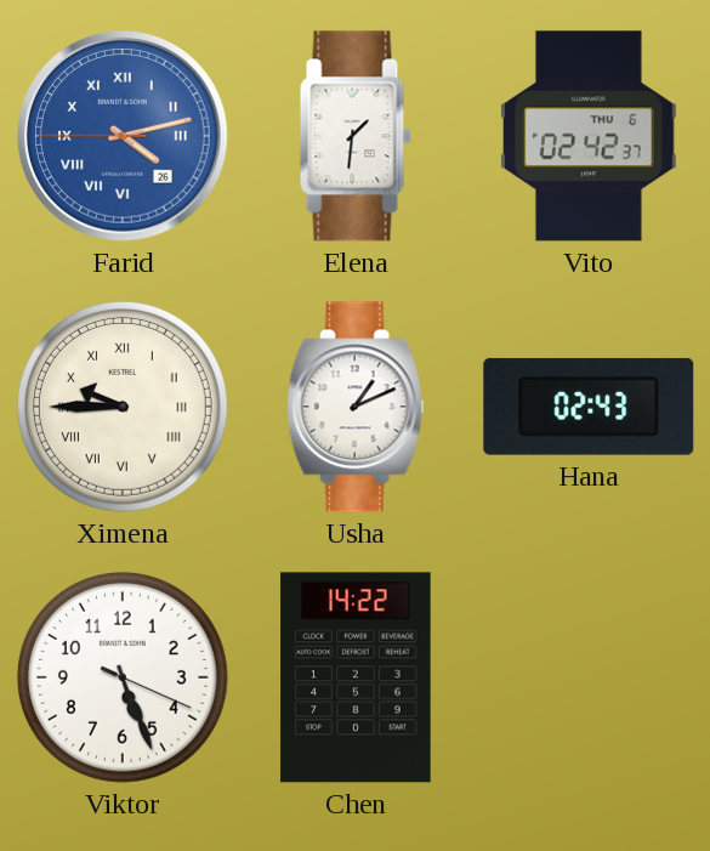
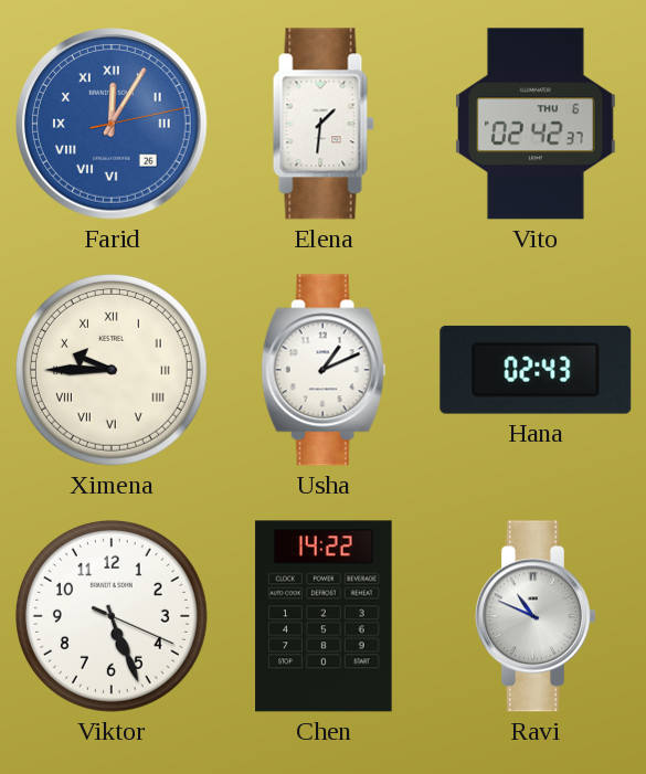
Farid: 4:12 -> 12:05
Ravi: none -> 10:49
